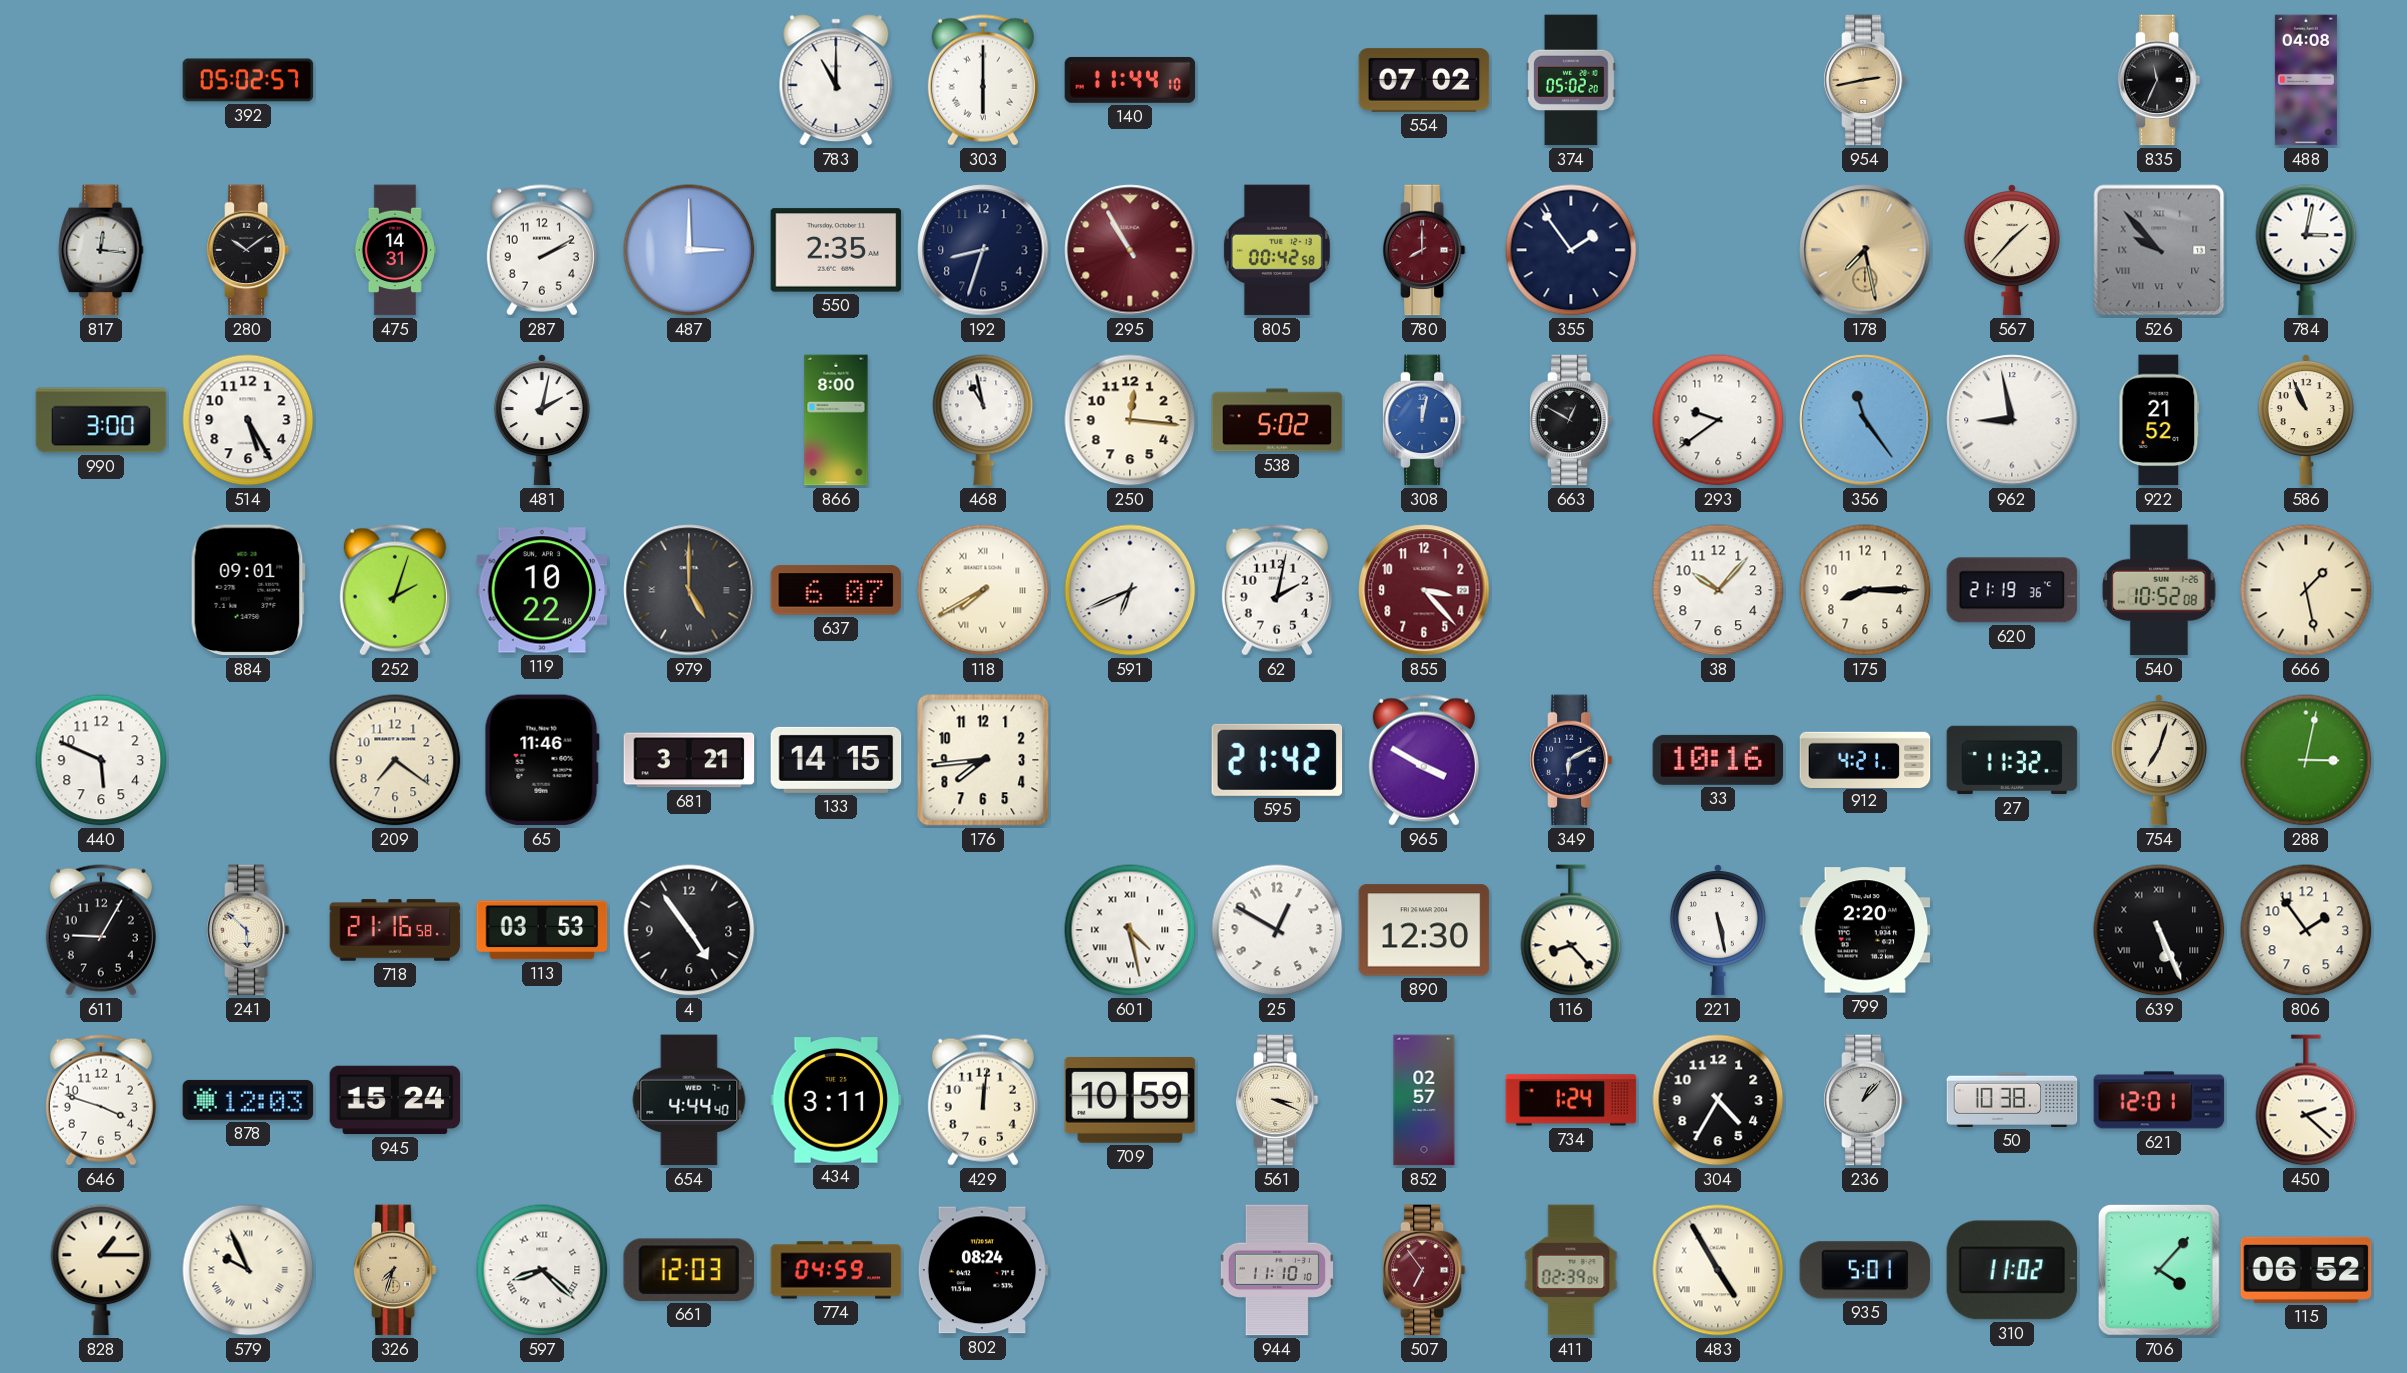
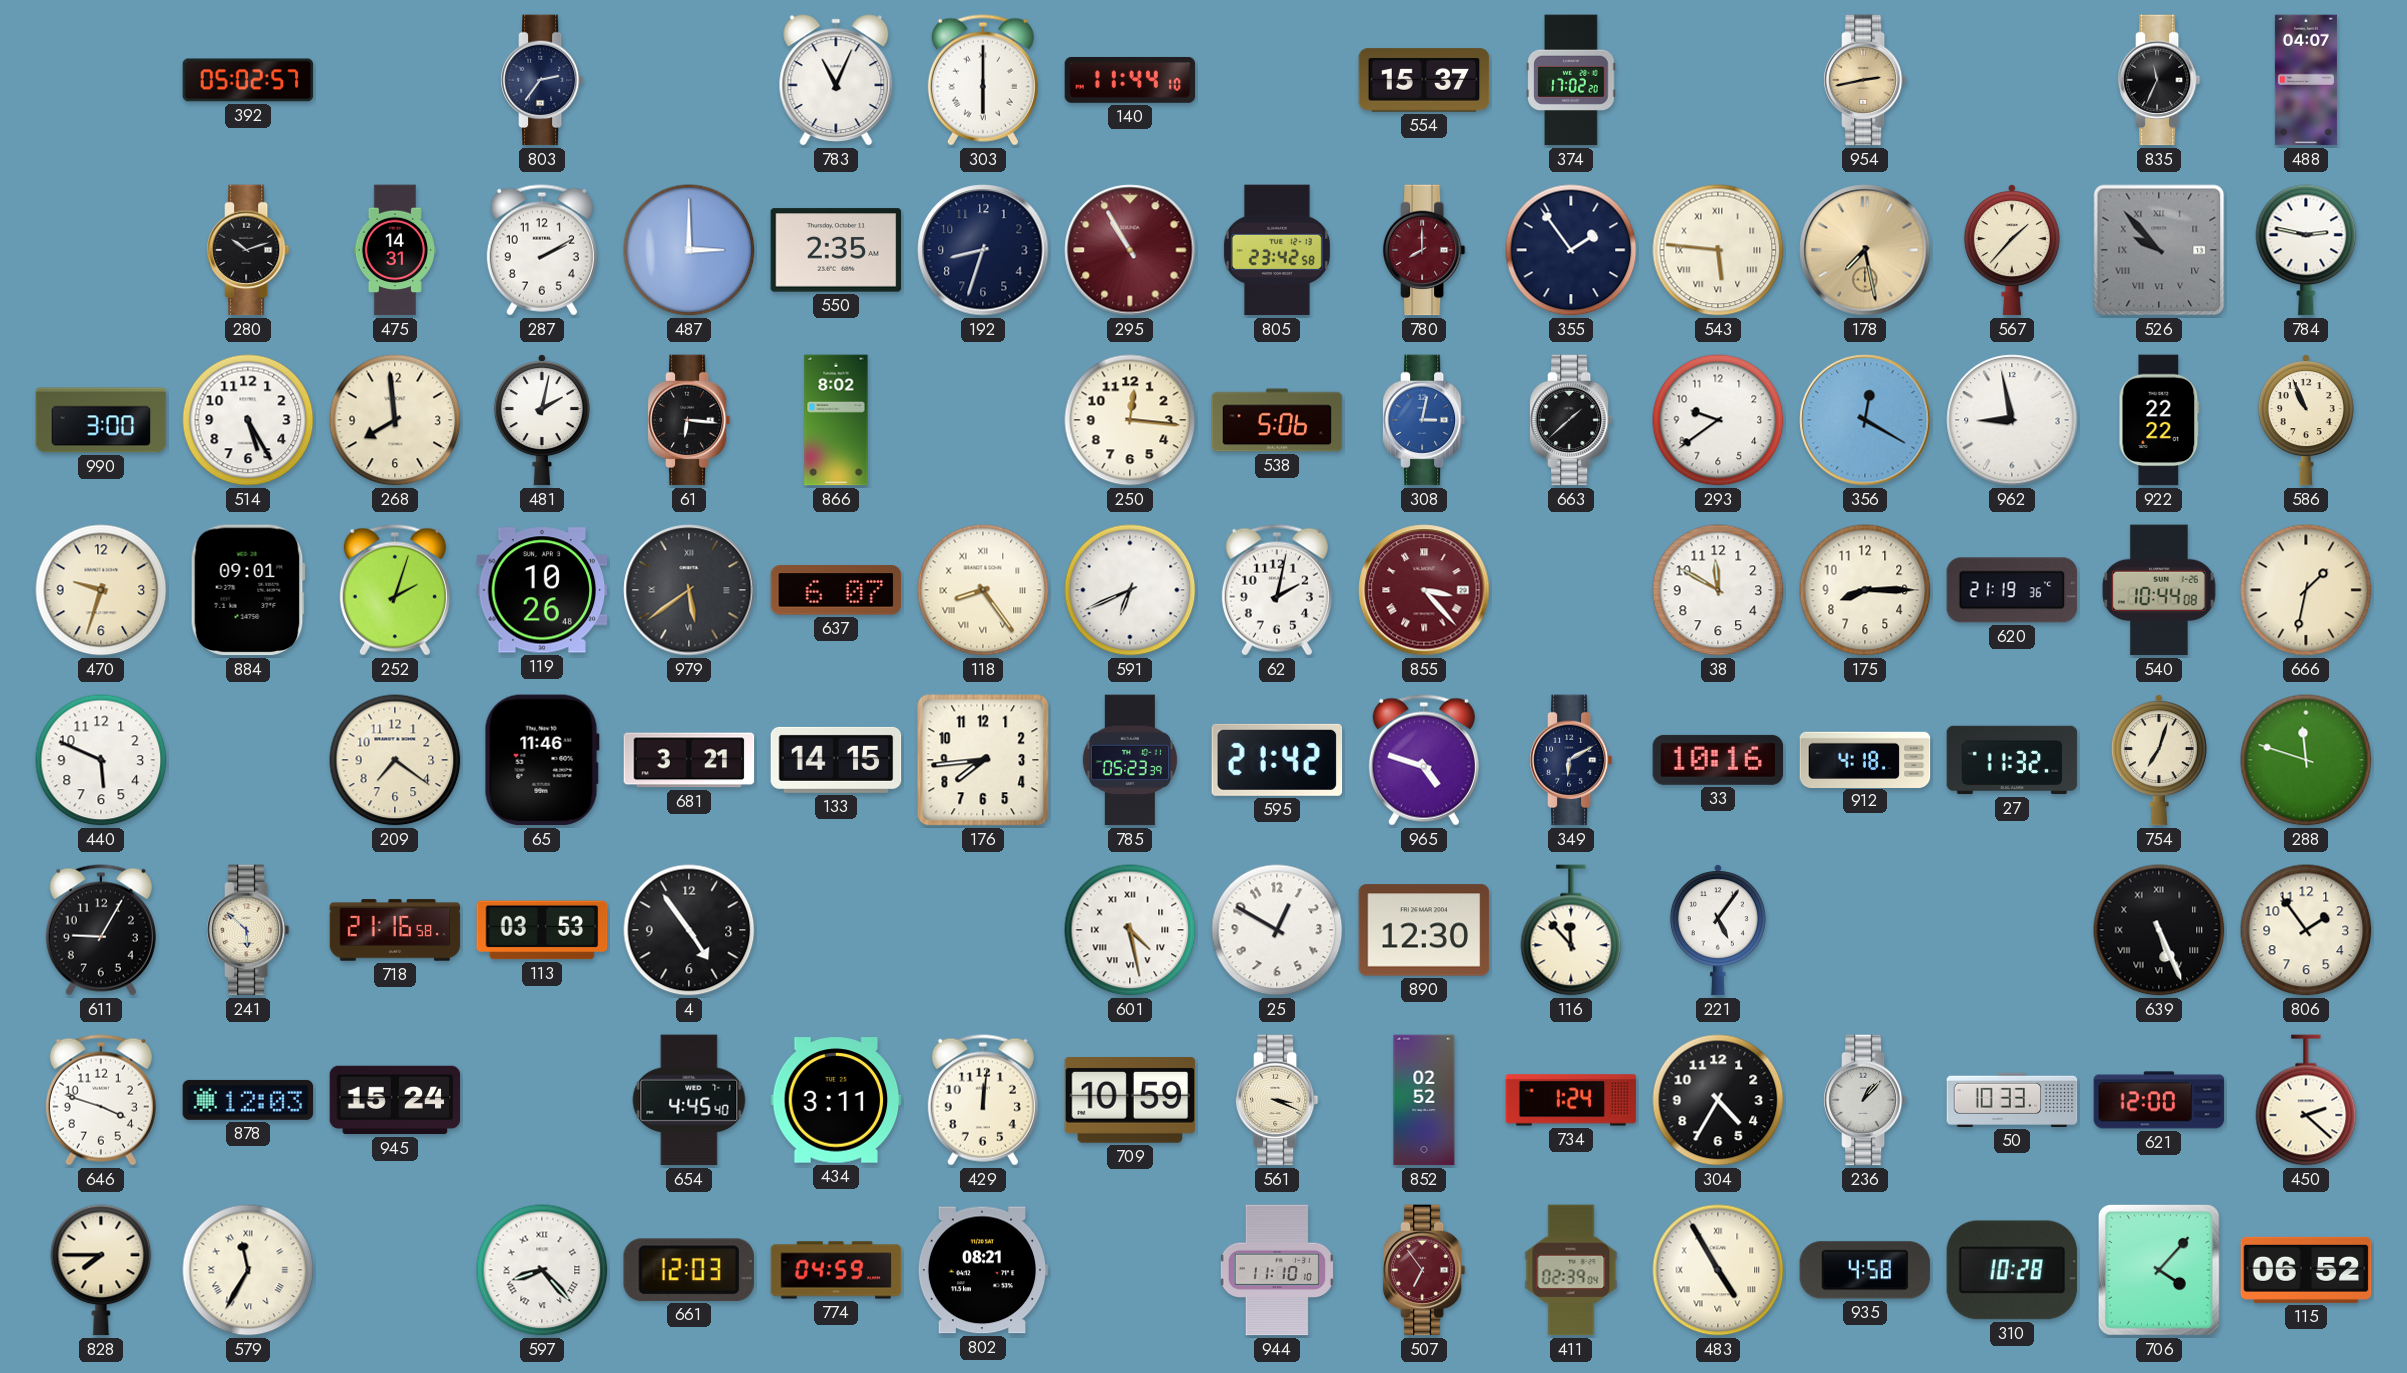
803: none -> 2:36
783: 11:00 -> 11:04
554: 07:02 -> 15:37
374: 05:02 -> 17:02
488: 04:08 -> 04:07
817: 12:16 -> none
280: 10:09 -> 10:12
805: 00:42 -> 23:42
543: none -> 5:46
784: 3:02 -> 2:47
268: none -> 7:59
61: none -> 6:16
866: 8:00 -> 8:02
468: 10:58 -> none
538: 5:02 -> 5:06
308: 12:02 -> 3:02
663: 12:50 -> 1:38
356: 11:24 -> 12:20
922: 21:52 -> 22:22
470: none -> 9:33
119: 10:22 -> 10:26
979: 5:00 -> 5:39
118: 7:40 -> 8:24
855 numerals: Arabic -> Roman
38: 10:07 -> 11:50
540: 10:52 -> 10:44
666: 1:28 -> 1:32
785: none -> 05:23
965: 3:50 -> 4:48
912: 4:21 -> 4:18
288: 3:02 -> 11:48
116: 8:23 -> 11:53
221: 5:28 -> 5:06
799: 2:20 -> none
654: 4:44 -> 4:45
852: 02:57 -> 02:52
50: 10:38 -> 10:33
621: 12:01 -> 12:00
828: 1:15 -> 7:45
579: 9:56 -> 11:35
326: 7:33 -> none
597: 8:22 -> 8:23
802: 08:24 -> 08:21
935: 5:01 -> 4:58
310: 11:02 -> 10:28
